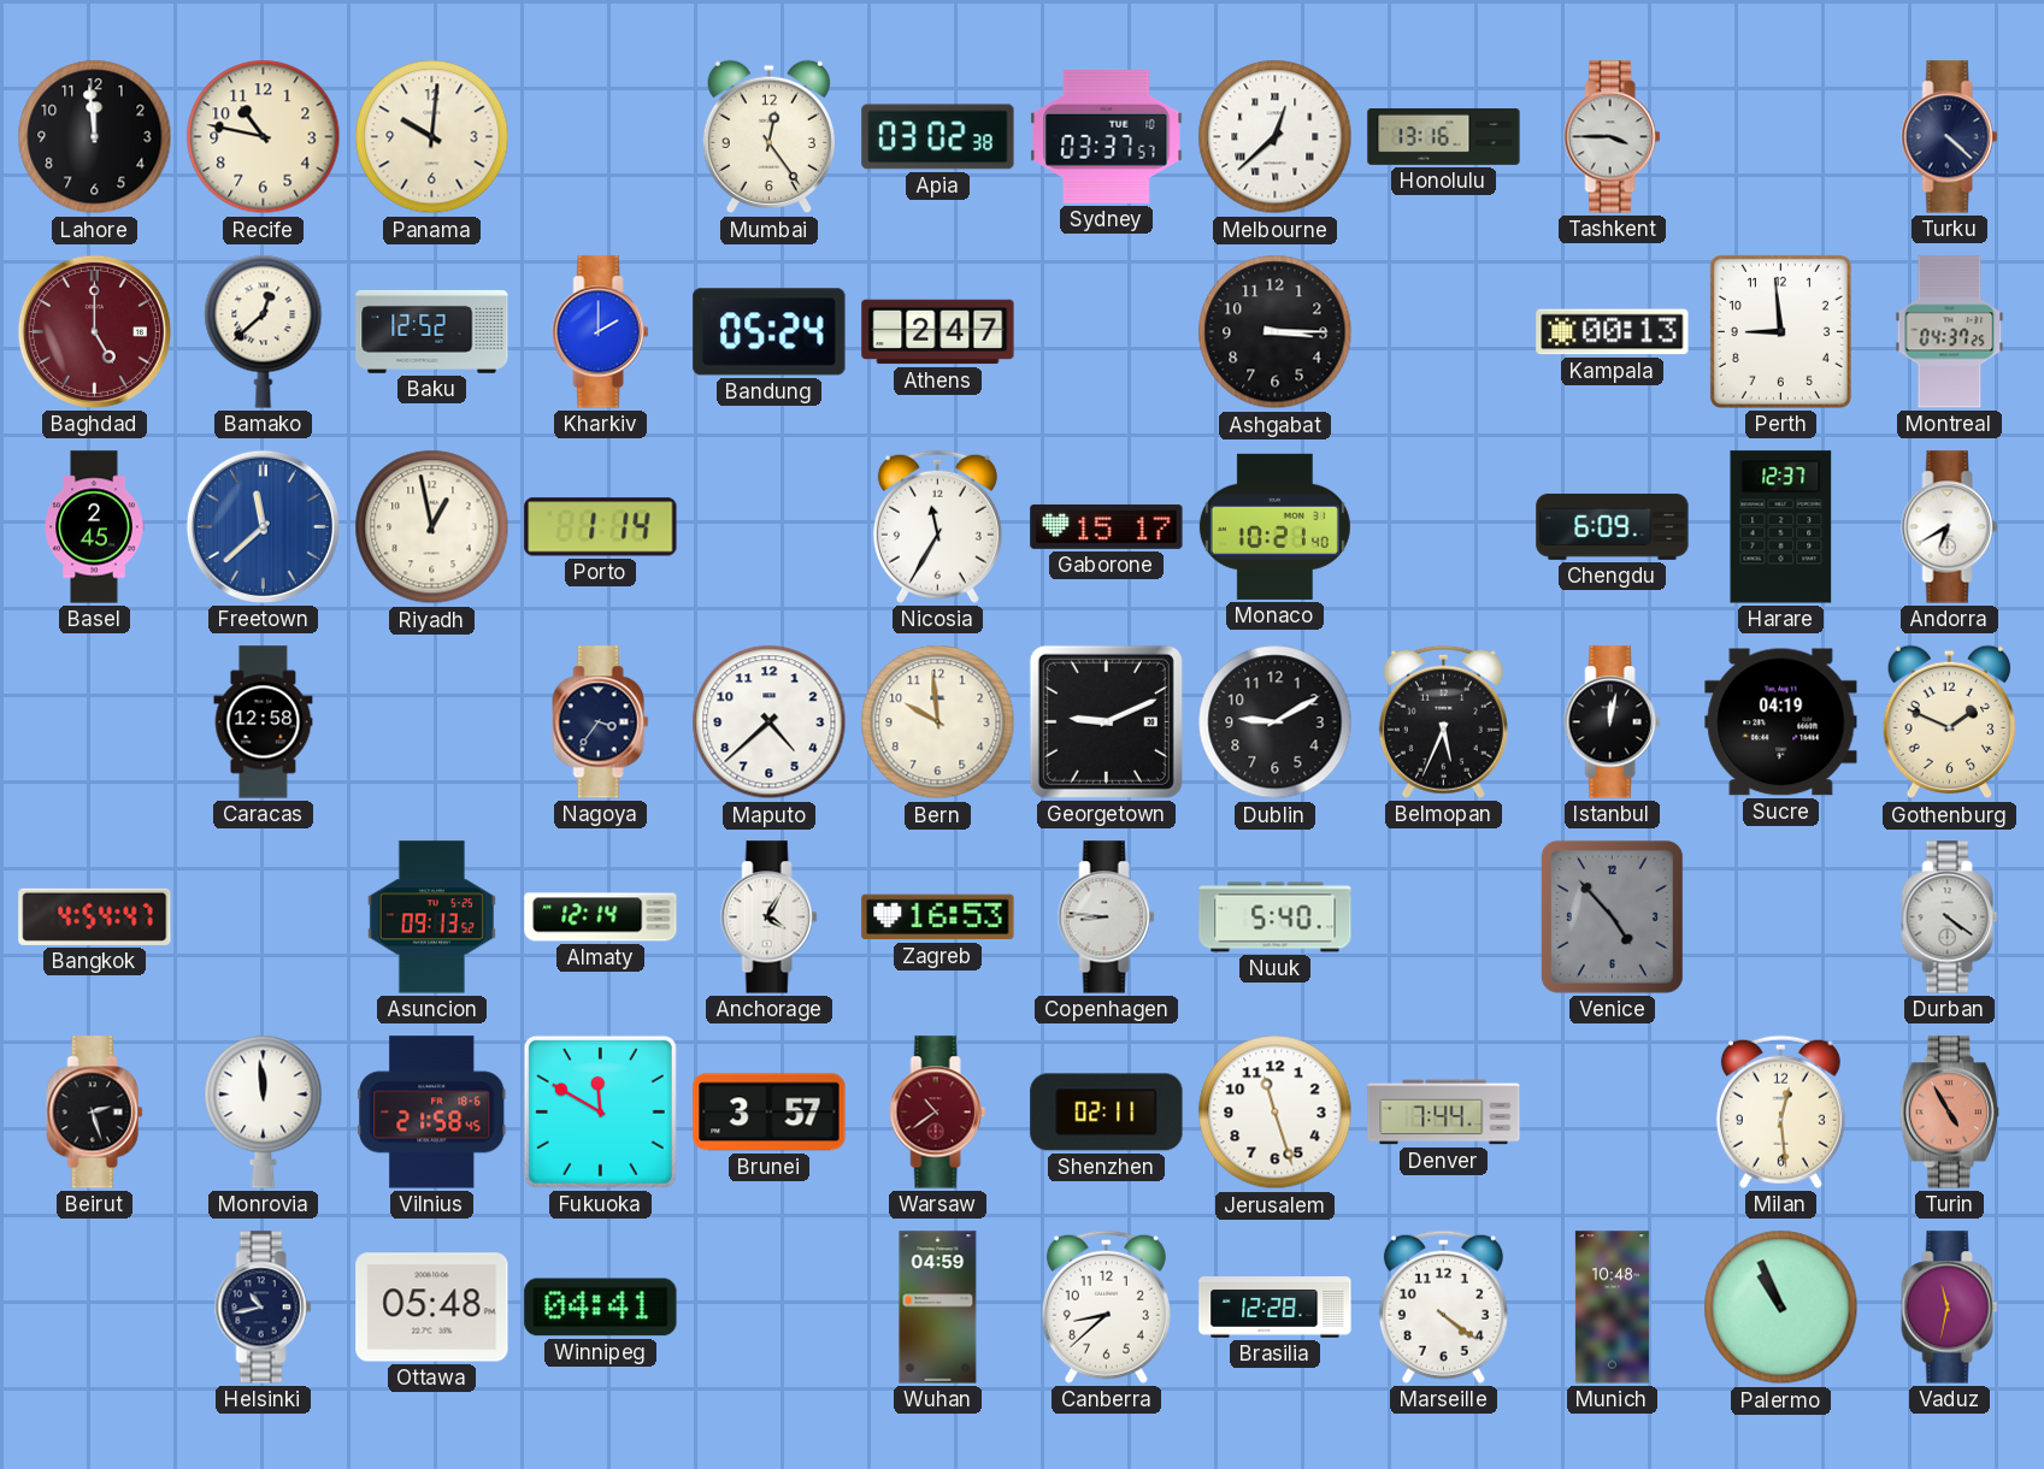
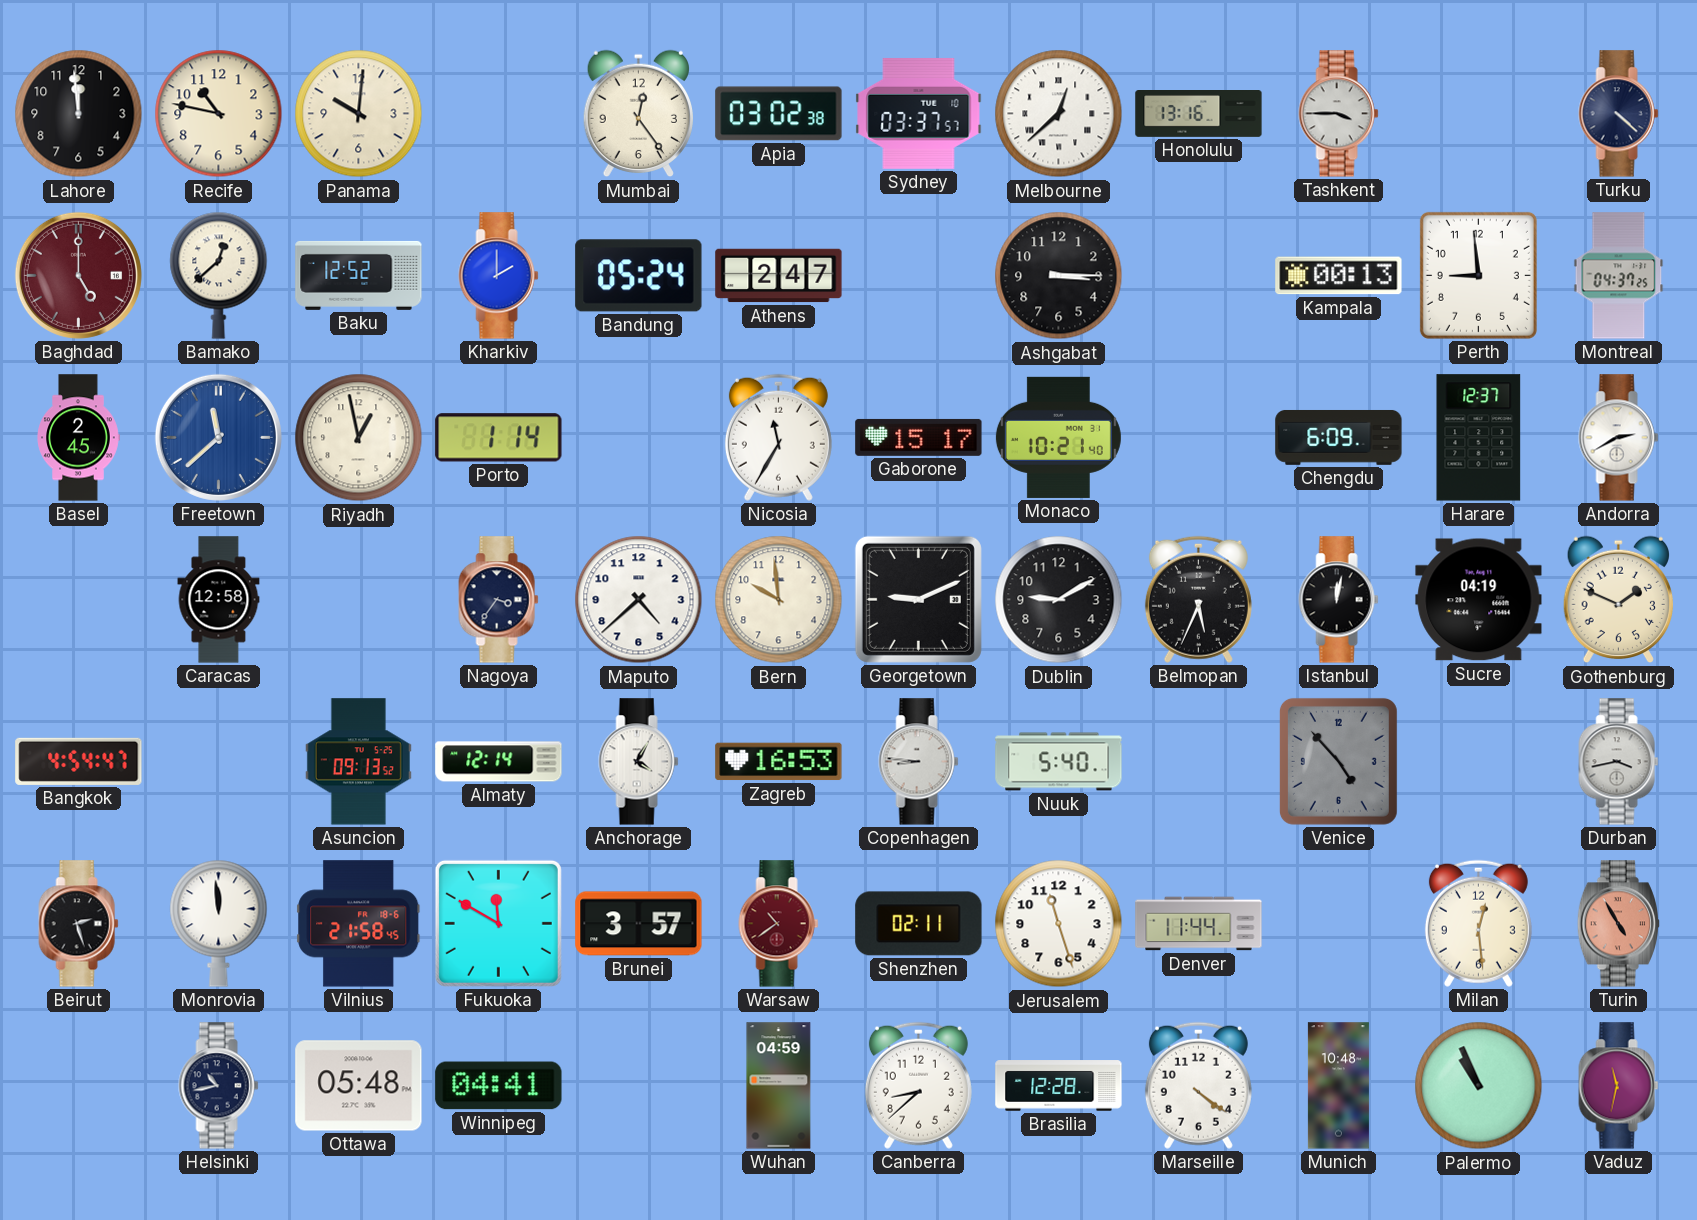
Andorra: 6:40 -> 2:40
Durban: 4:21 -> 3:43
Denver: 7:44 -> 11:44
